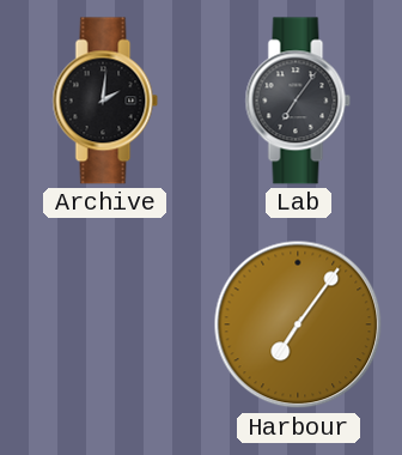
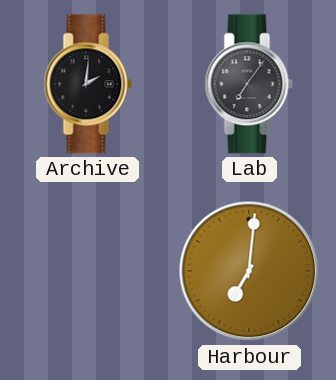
Harbour: 7:06 -> 7:01
